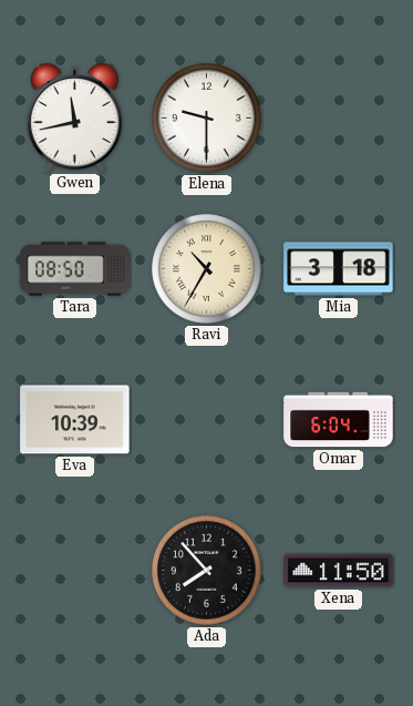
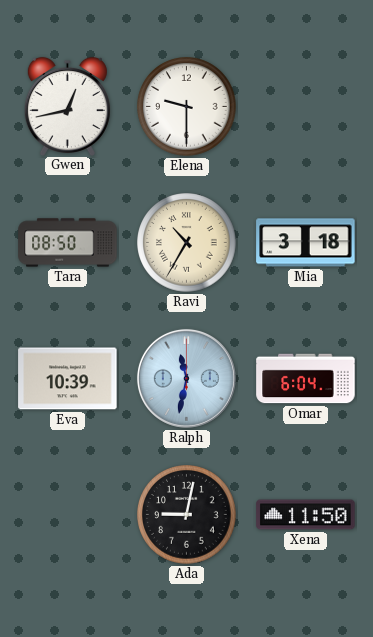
Gwen: 11:43 -> 12:43
Ralph: none -> 11:32
Ada: 7:53 -> 9:02
